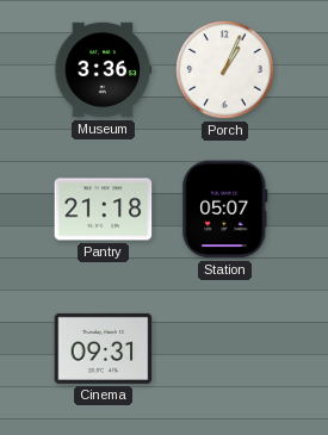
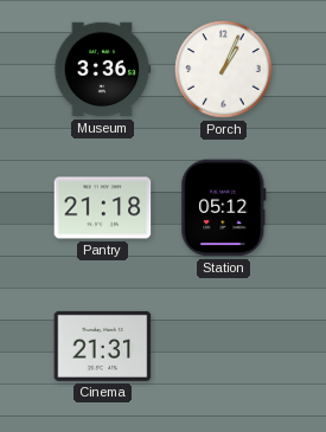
Station: 05:07 -> 05:12
Cinema: 09:31 -> 21:31
